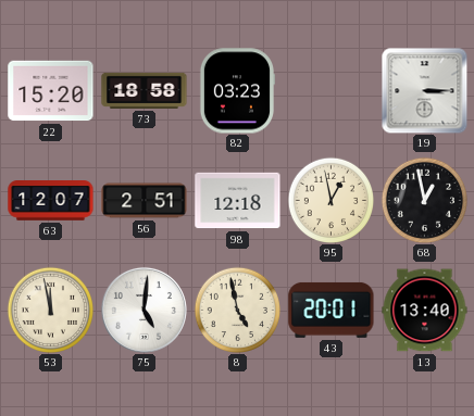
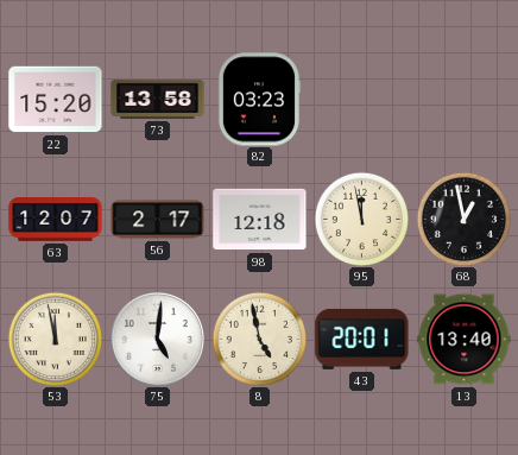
73: 18:58 -> 13:58
19: 3:15 -> none
56: 2:51 -> 2:17
95: 12:58 -> 11:58
